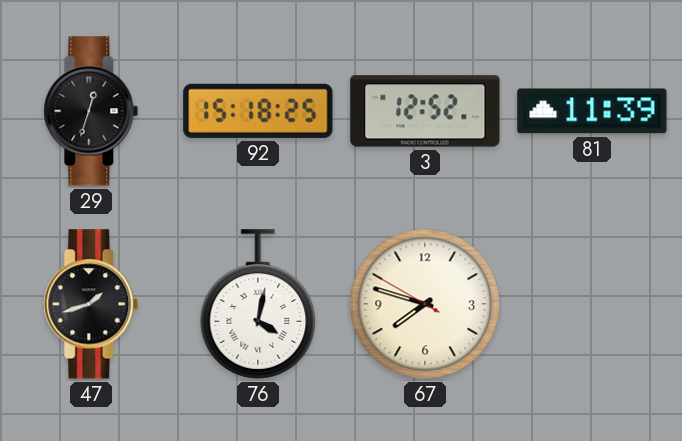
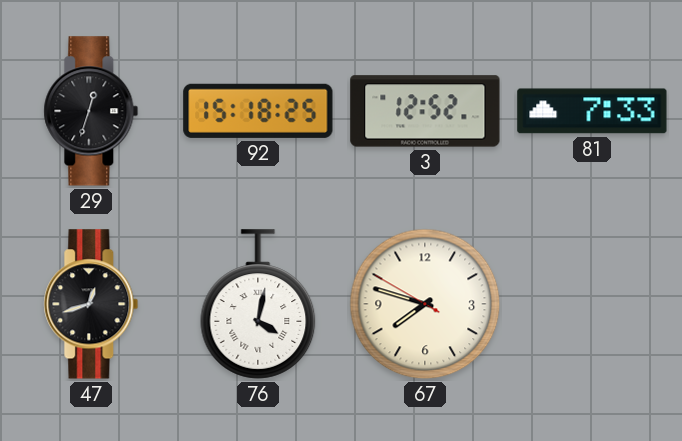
81: 11:39 -> 7:33
47: 1:42 -> 12:42
